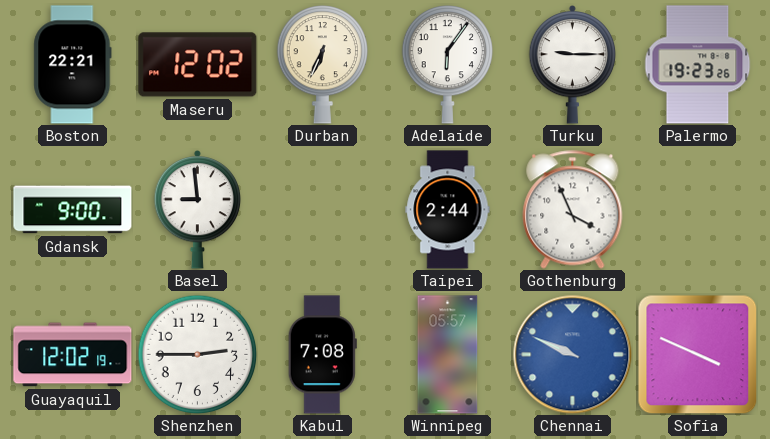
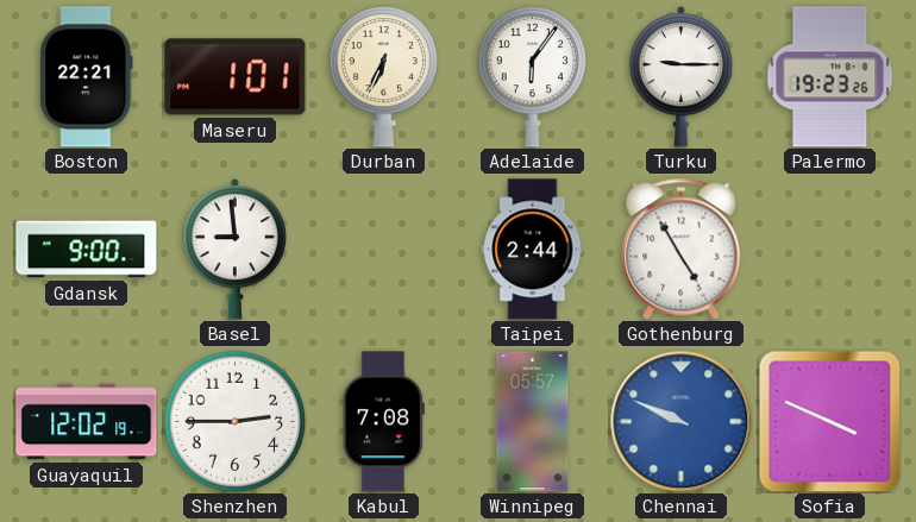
Maseru: 12:02 -> 1:01
Gothenburg: 3:56 -> 4:55
